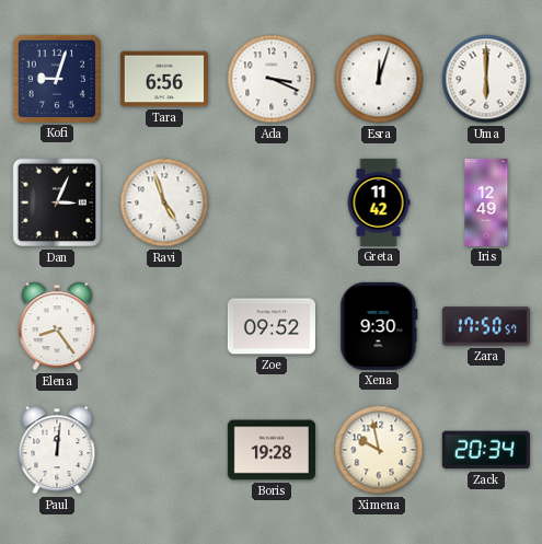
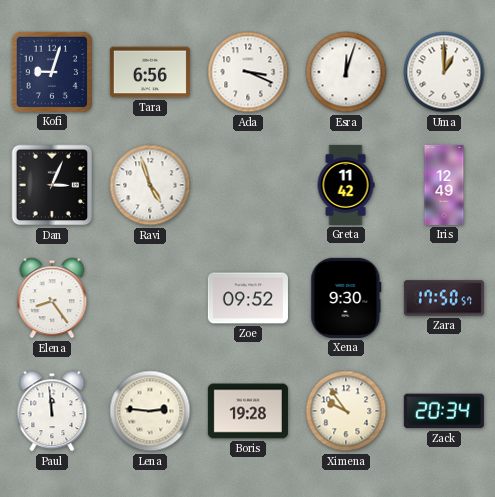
Uma: 6:00 -> 1:00
Paul: 12:01 -> 11:59
Lena: none -> 2:46
Ximena: 9:58 -> 9:54
